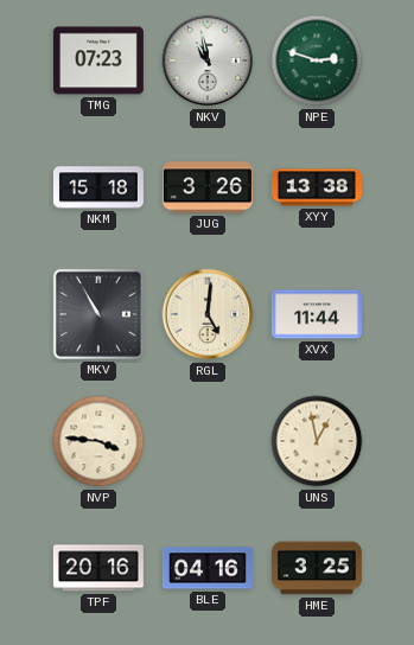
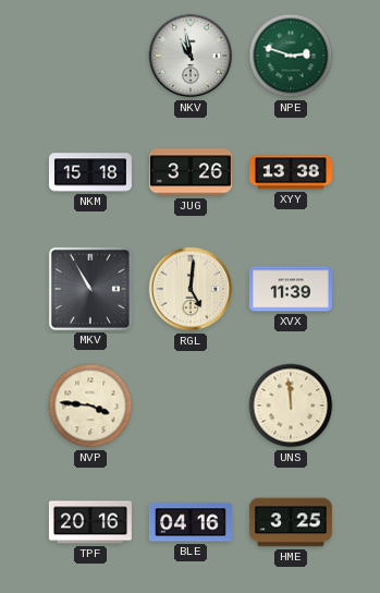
TMG: 07:23 -> none
XVX: 11:44 -> 11:39
UNS: 12:58 -> 11:59
